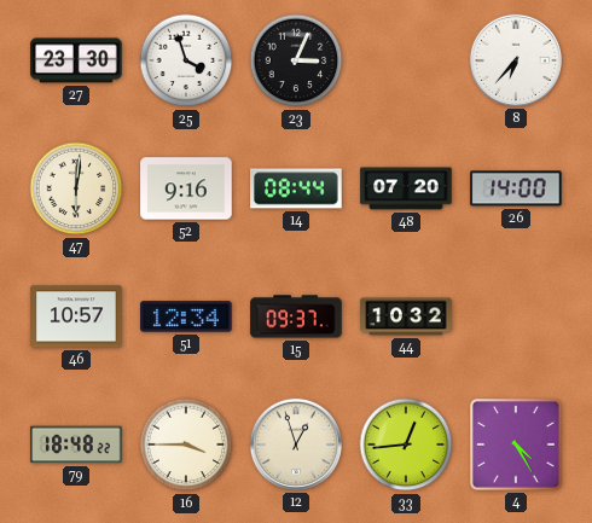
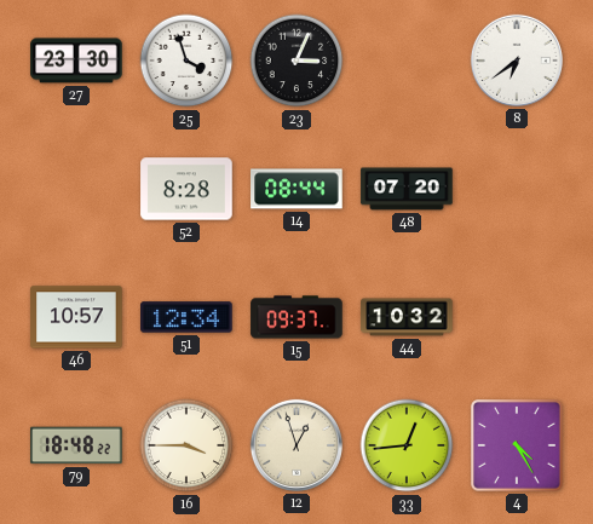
8: 6:37 -> 6:39
47: 6:01 -> none
52: 9:16 -> 8:28
26: 14:00 -> none
